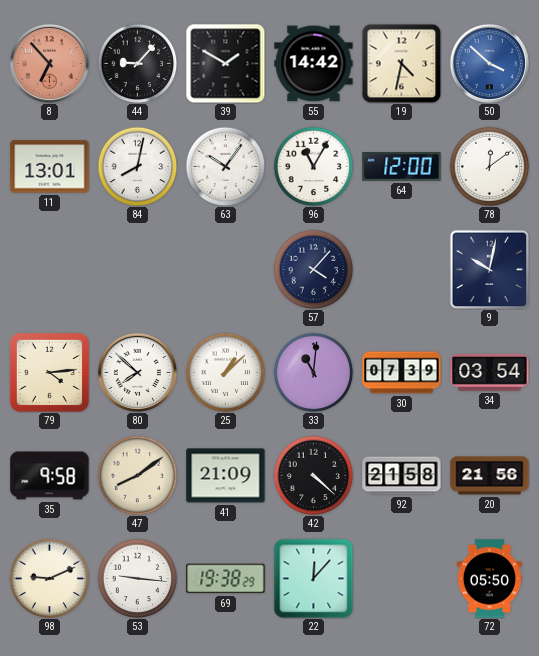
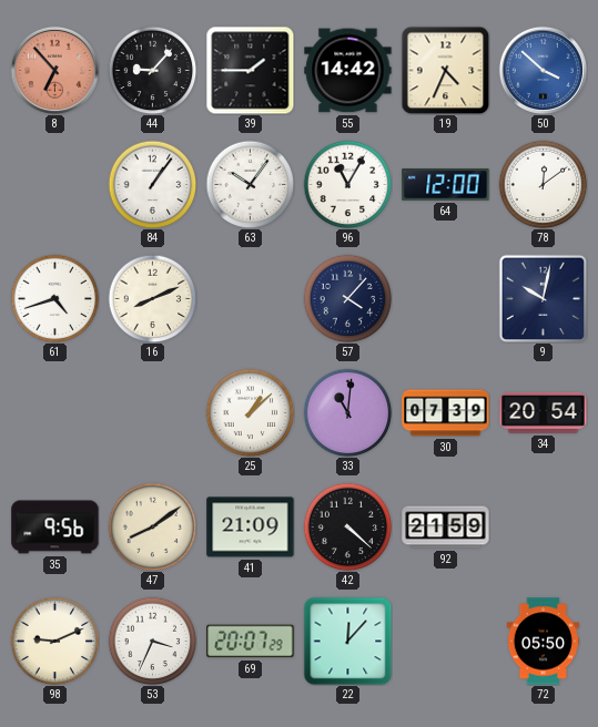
39: 1:50 -> 1:45
19: 4:32 -> 4:34
11: 13:01 -> none
84: 8:02 -> 1:06
61: none -> 4:42
16: none -> 8:11
79: 4:14 -> none
80: 7:52 -> none
34: 03:54 -> 20:54
35: 9:58 -> 9:56
92: 21:58 -> 21:59
20: 21:56 -> none
53: 9:16 -> 3:34
69: 19:38 -> 20:07
